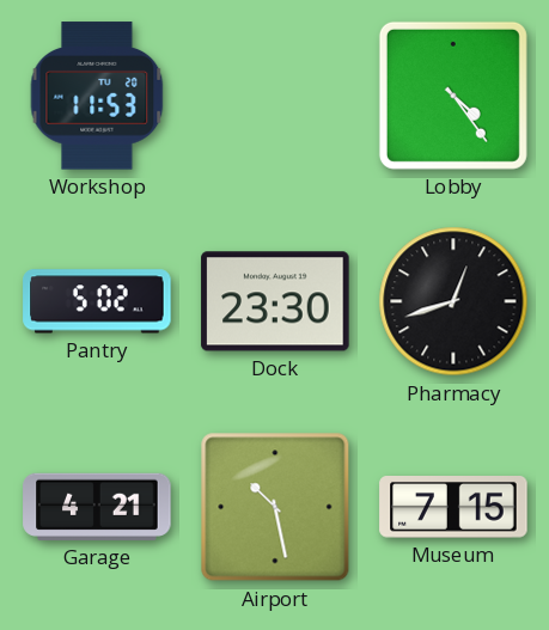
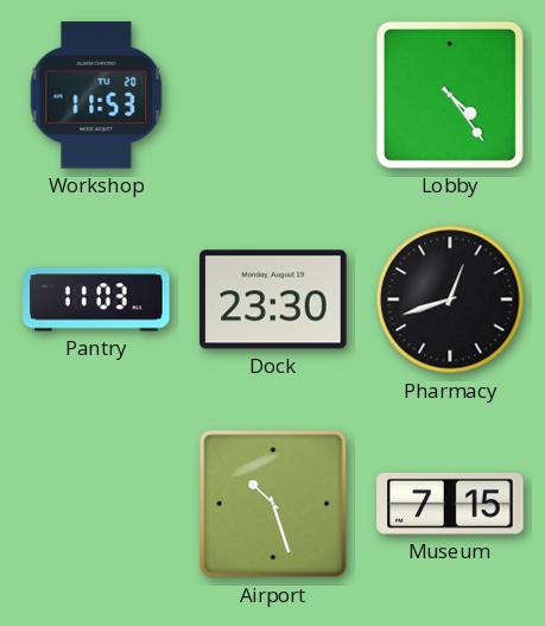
Pantry: 5:02 -> 11:03
Garage: 4:21 -> none
Airport: 10:28 -> 10:27
